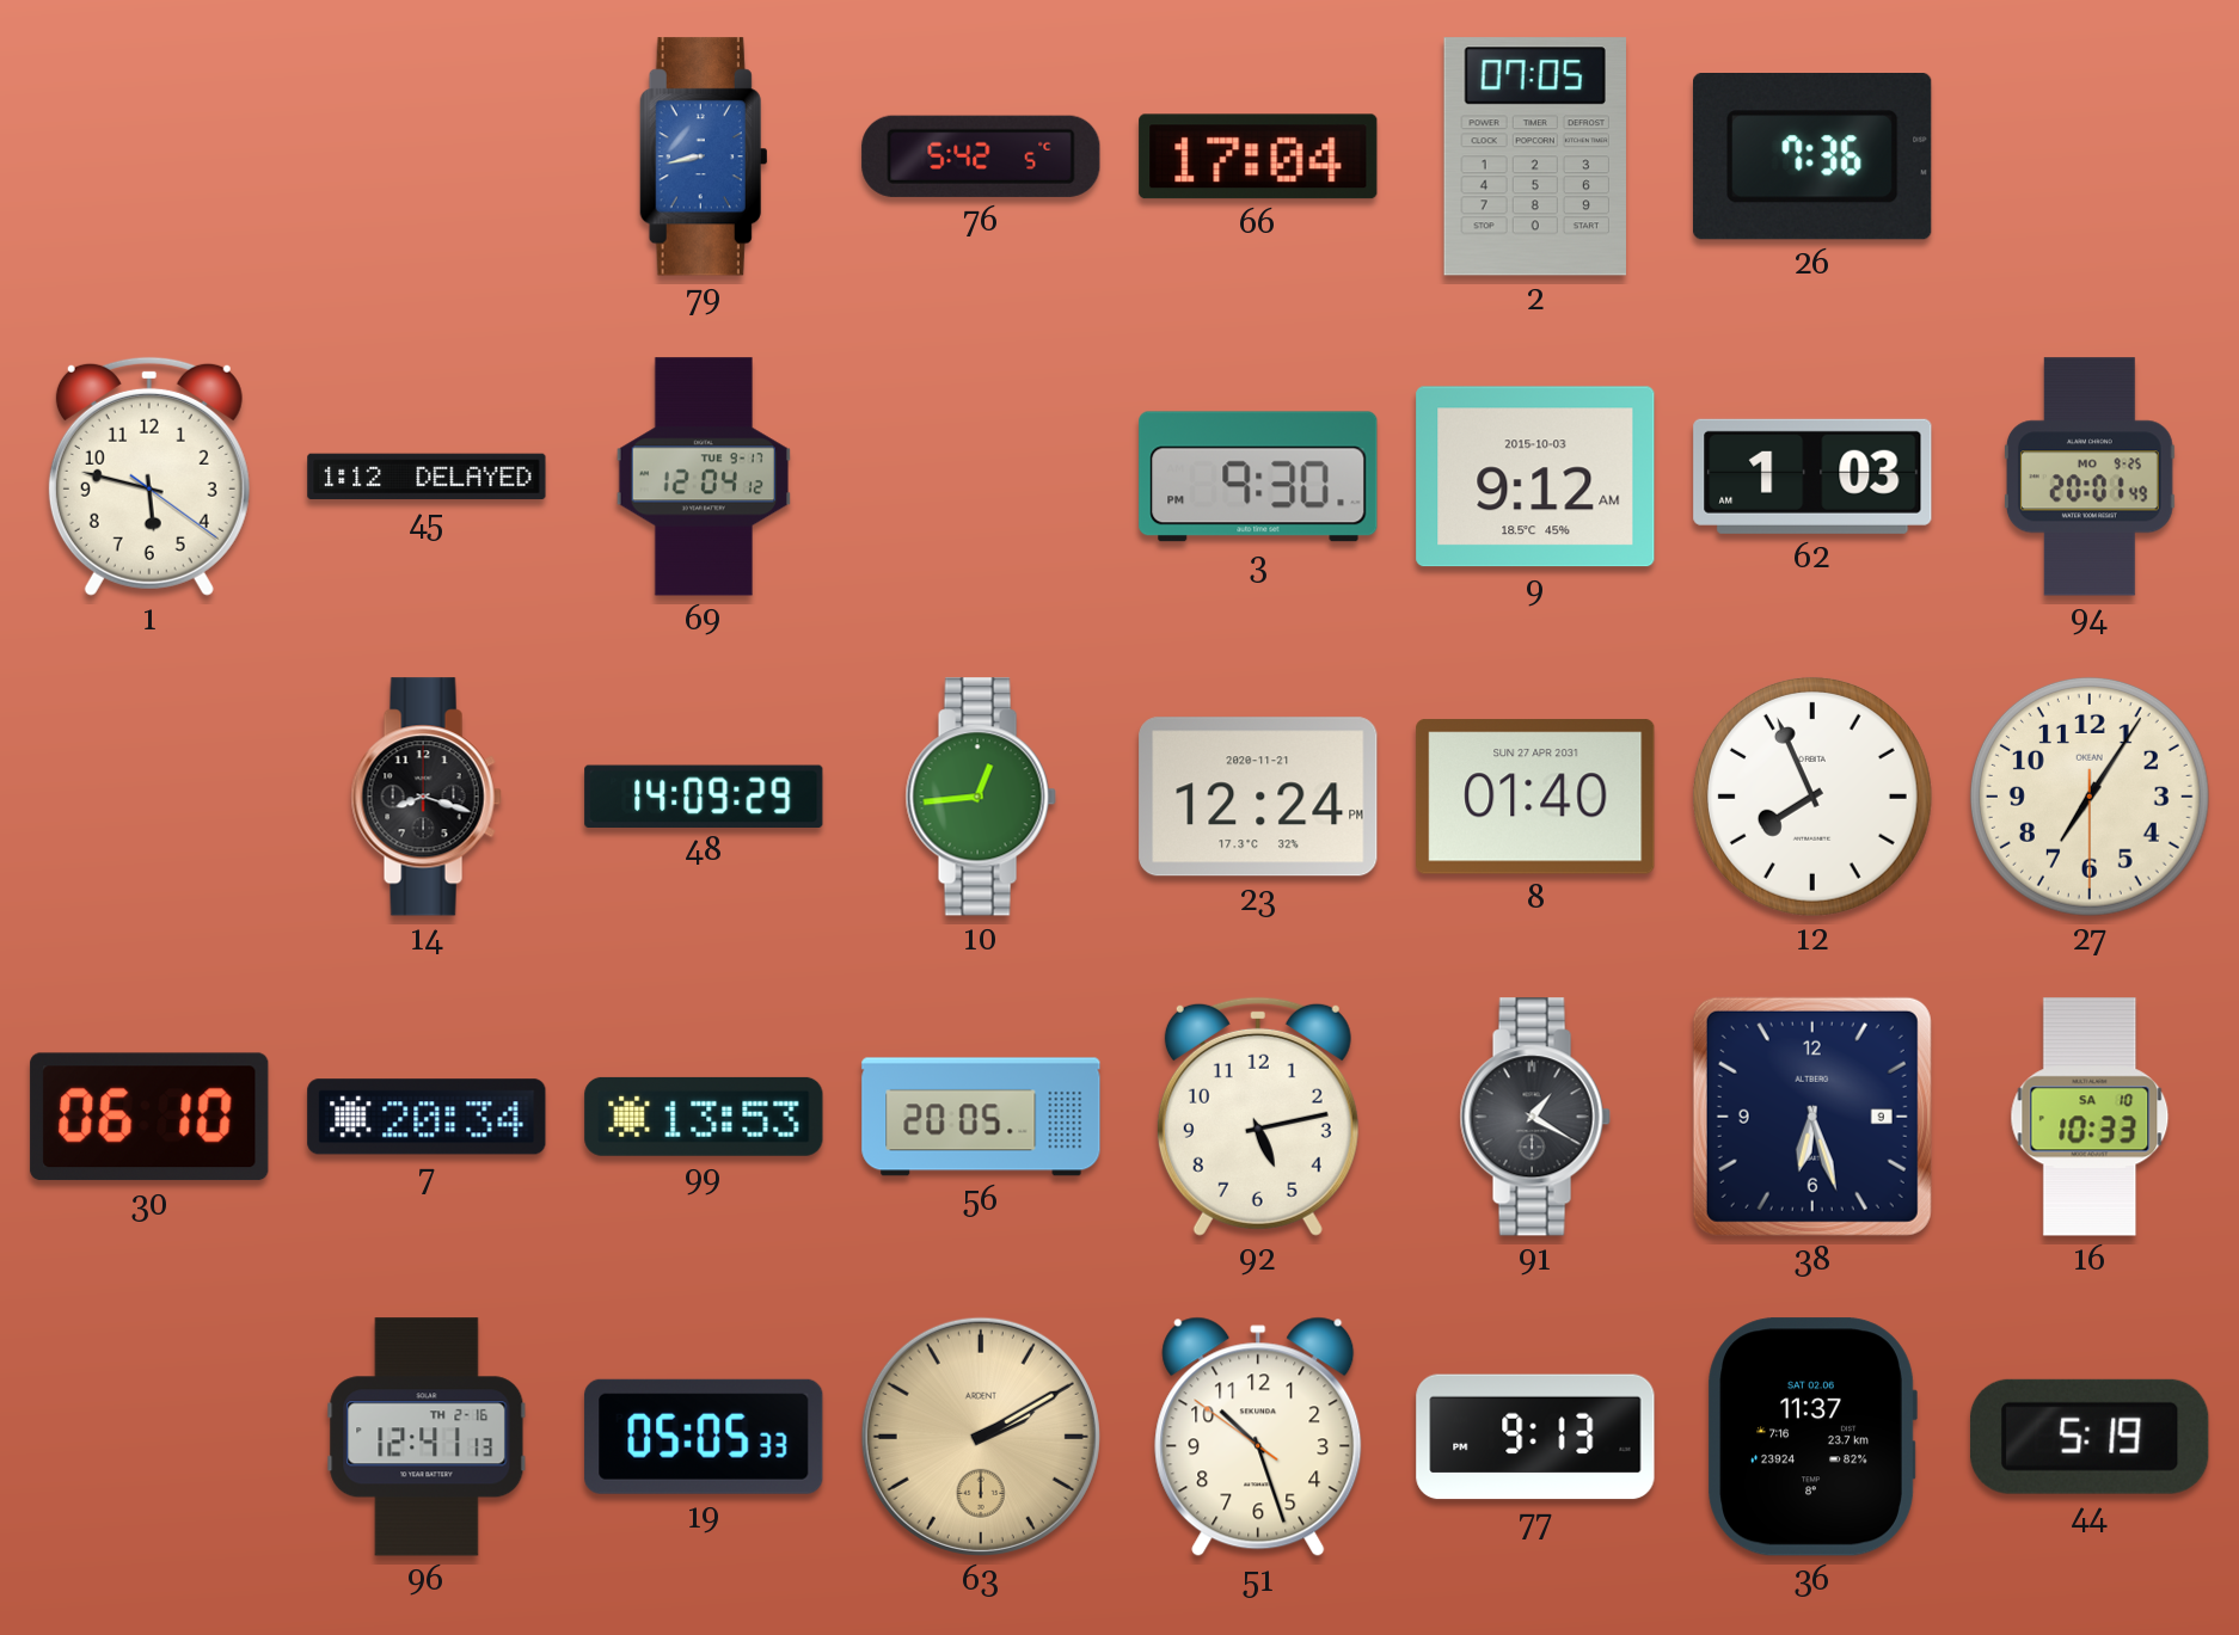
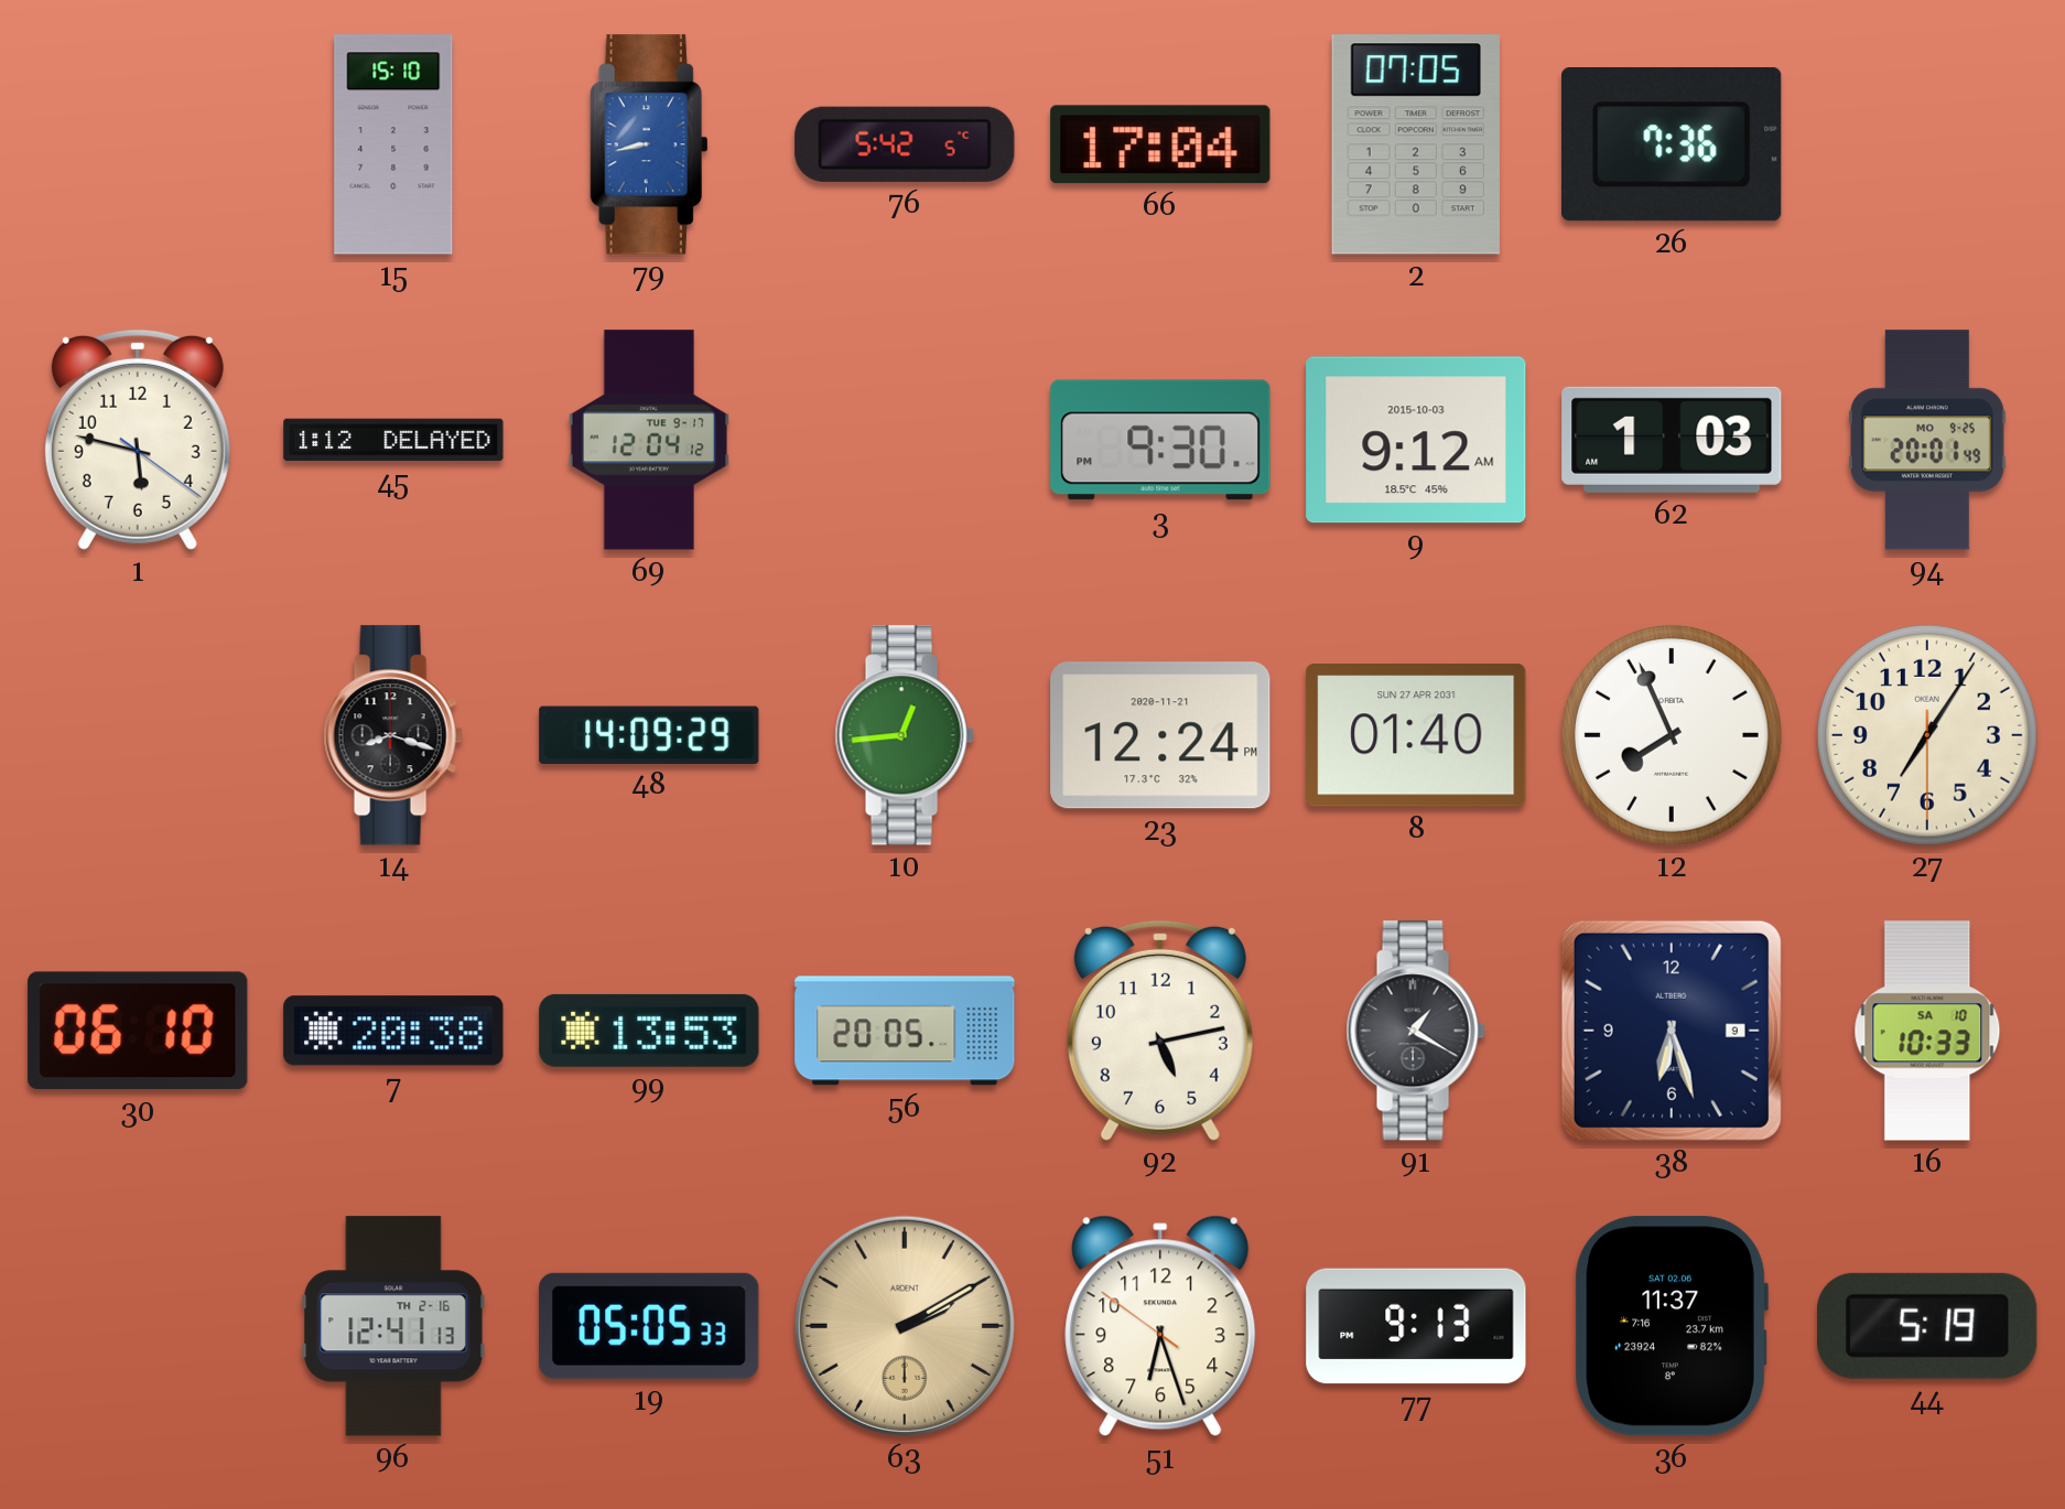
15: none -> 15:10
7: 20:34 -> 20:38
51: 10:26 -> 6:26
